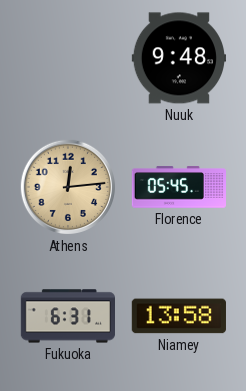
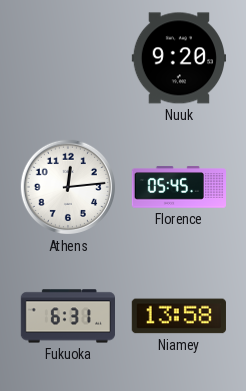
Nuuk: 9:48 -> 9:20
Athens dial: champagne -> white
